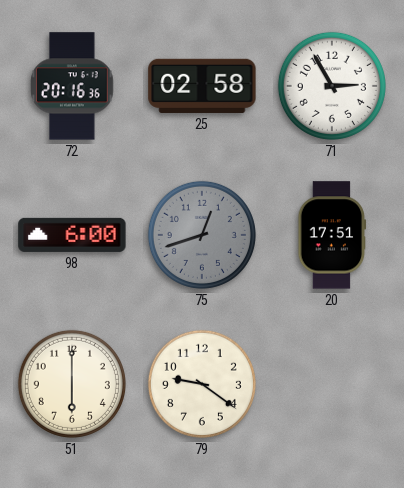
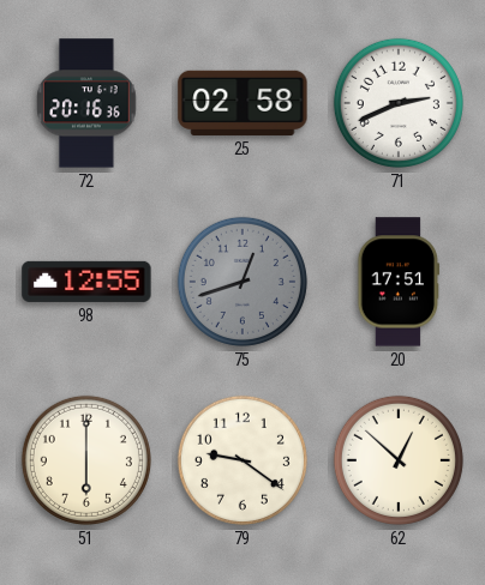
71: 2:55 -> 2:41
98: 6:00 -> 12:55
62: none -> 12:52
